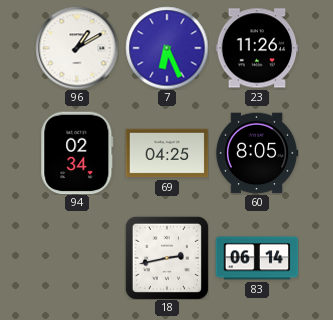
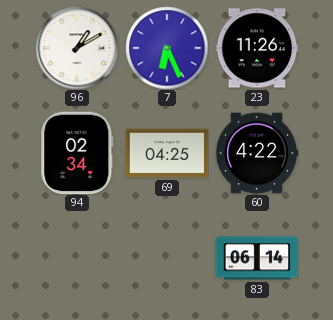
60: 8:05 -> 4:22
18: 2:43 -> none
